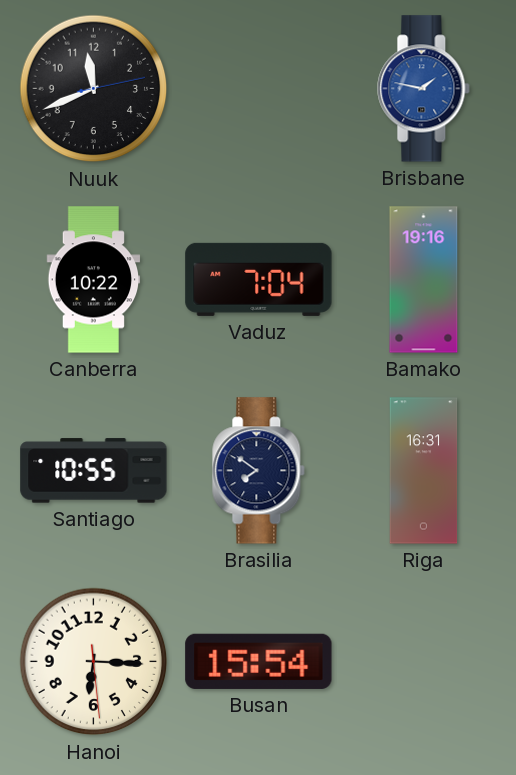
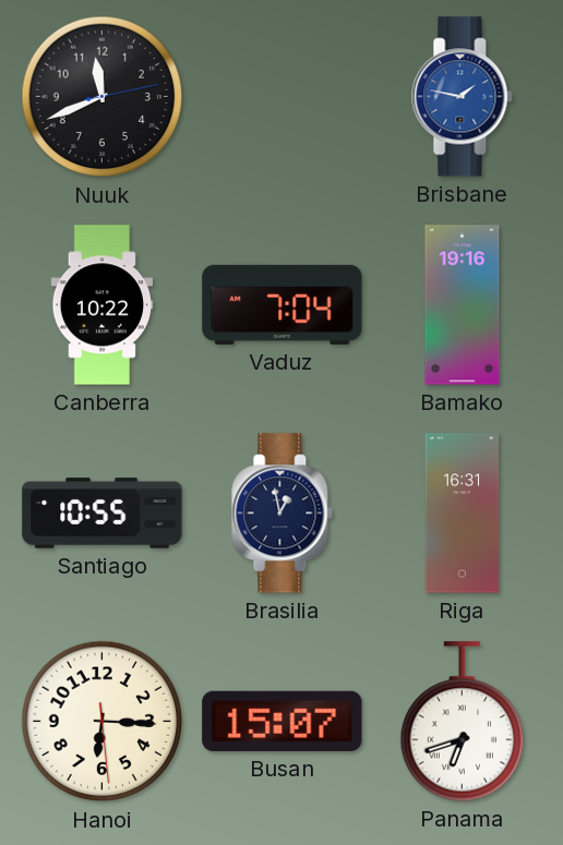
Brasilia: 7:51 -> 12:58
Busan: 15:54 -> 15:07
Panama: none -> 6:42
